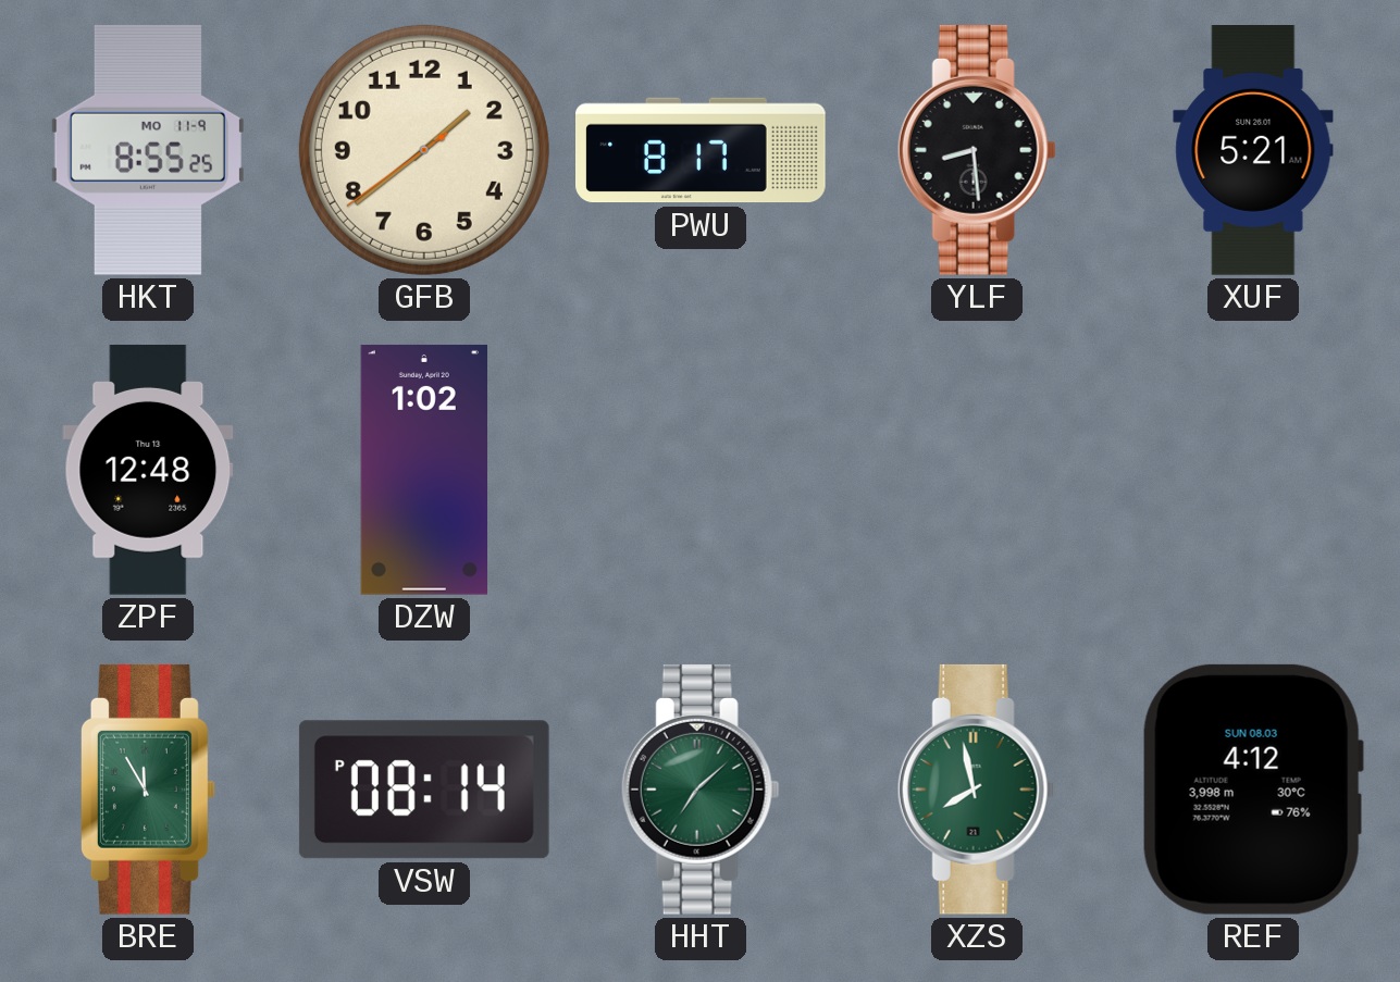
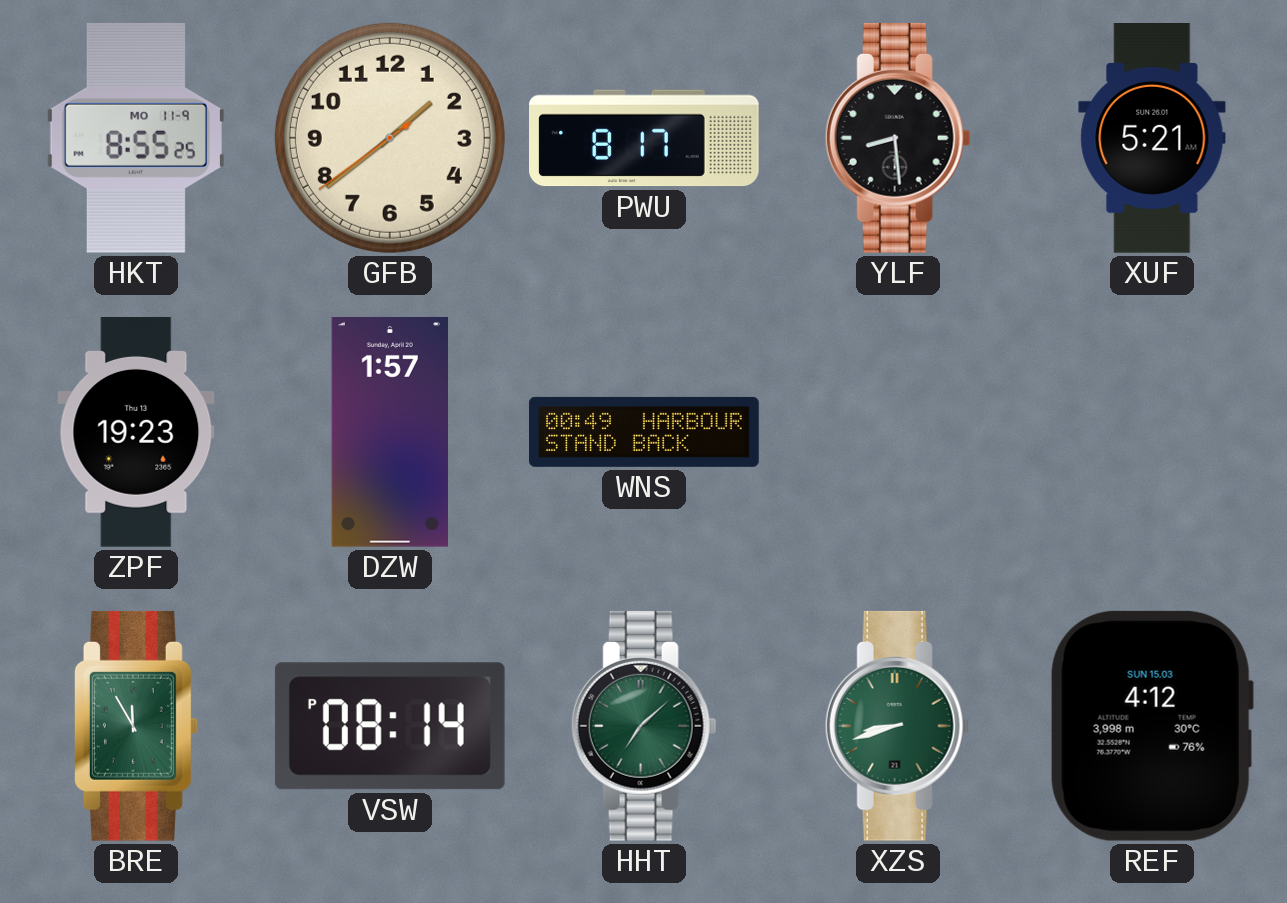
ZPF: 12:48 -> 19:23
DZW: 1:02 -> 1:57
WNS: none -> 00:49
XZS: 7:58 -> 8:42
REF date: SUN 08.03 -> SUN 15.03
